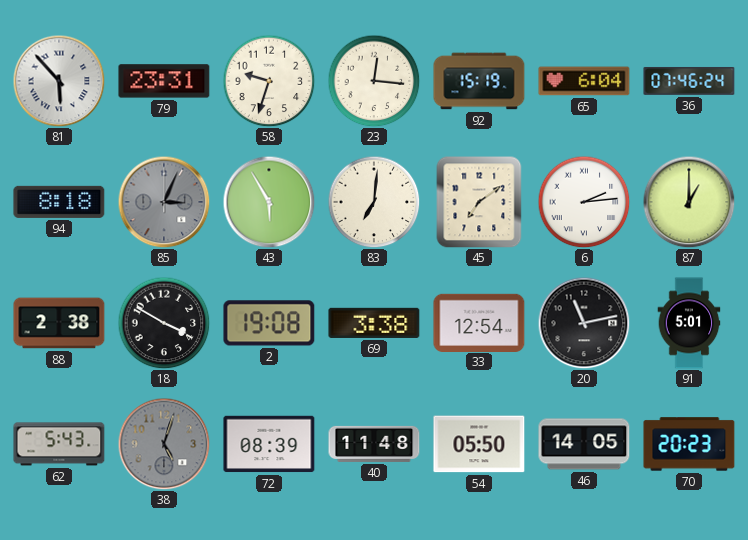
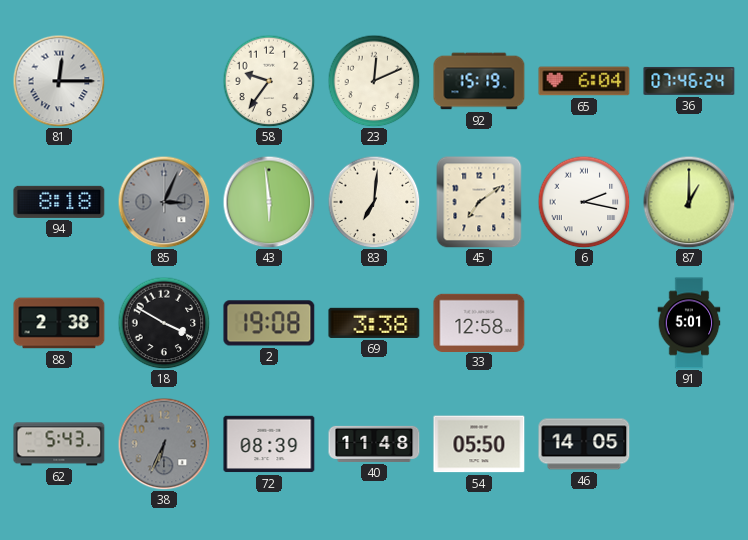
81: 5:53 -> 12:15
79: 23:31 -> none
58: 9:33 -> 9:36
23: 12:16 -> 12:11
43: 5:55 -> 5:59
6: 2:14 -> 2:17
33: 12:54 -> 12:58
20: 11:13 -> none
38: 5:03 -> 6:34
70: 20:23 -> none
